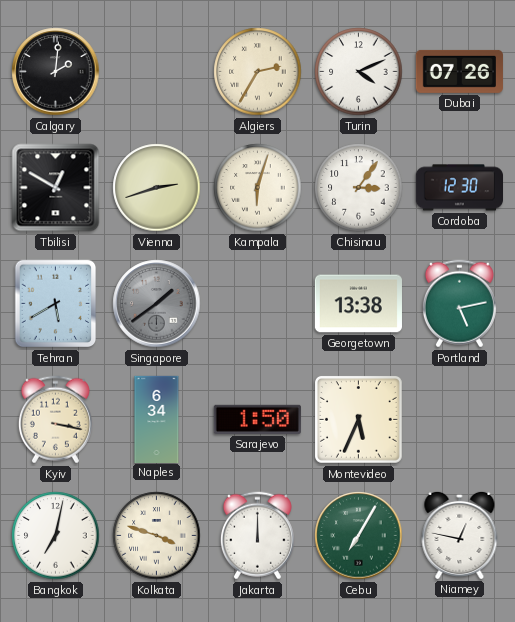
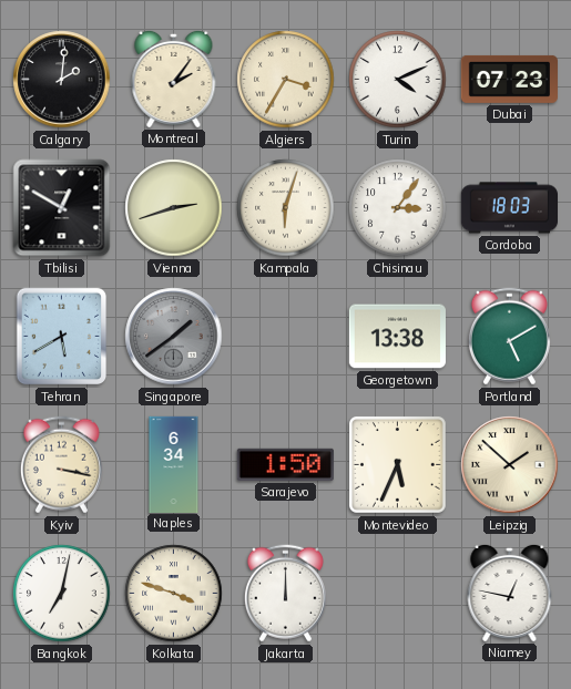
Montreal: none -> 2:06
Algiers: 2:35 -> 3:35
Dubai: 07:26 -> 07:23
Cordoba: 12:30 -> 18:03
Portland: 5:13 -> 5:10
Leipzig: none -> 1:52
Cebu: 7:05 -> none
